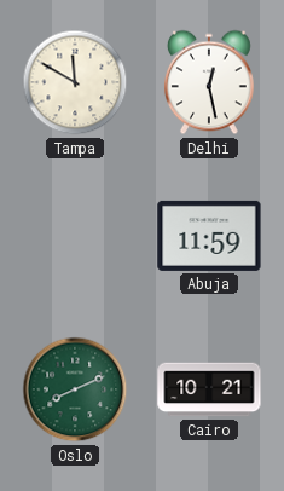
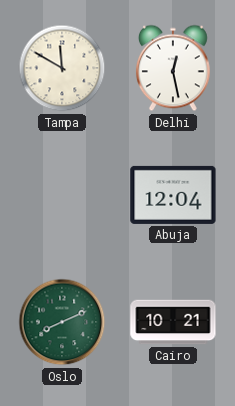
Abuja: 11:59 -> 12:04
